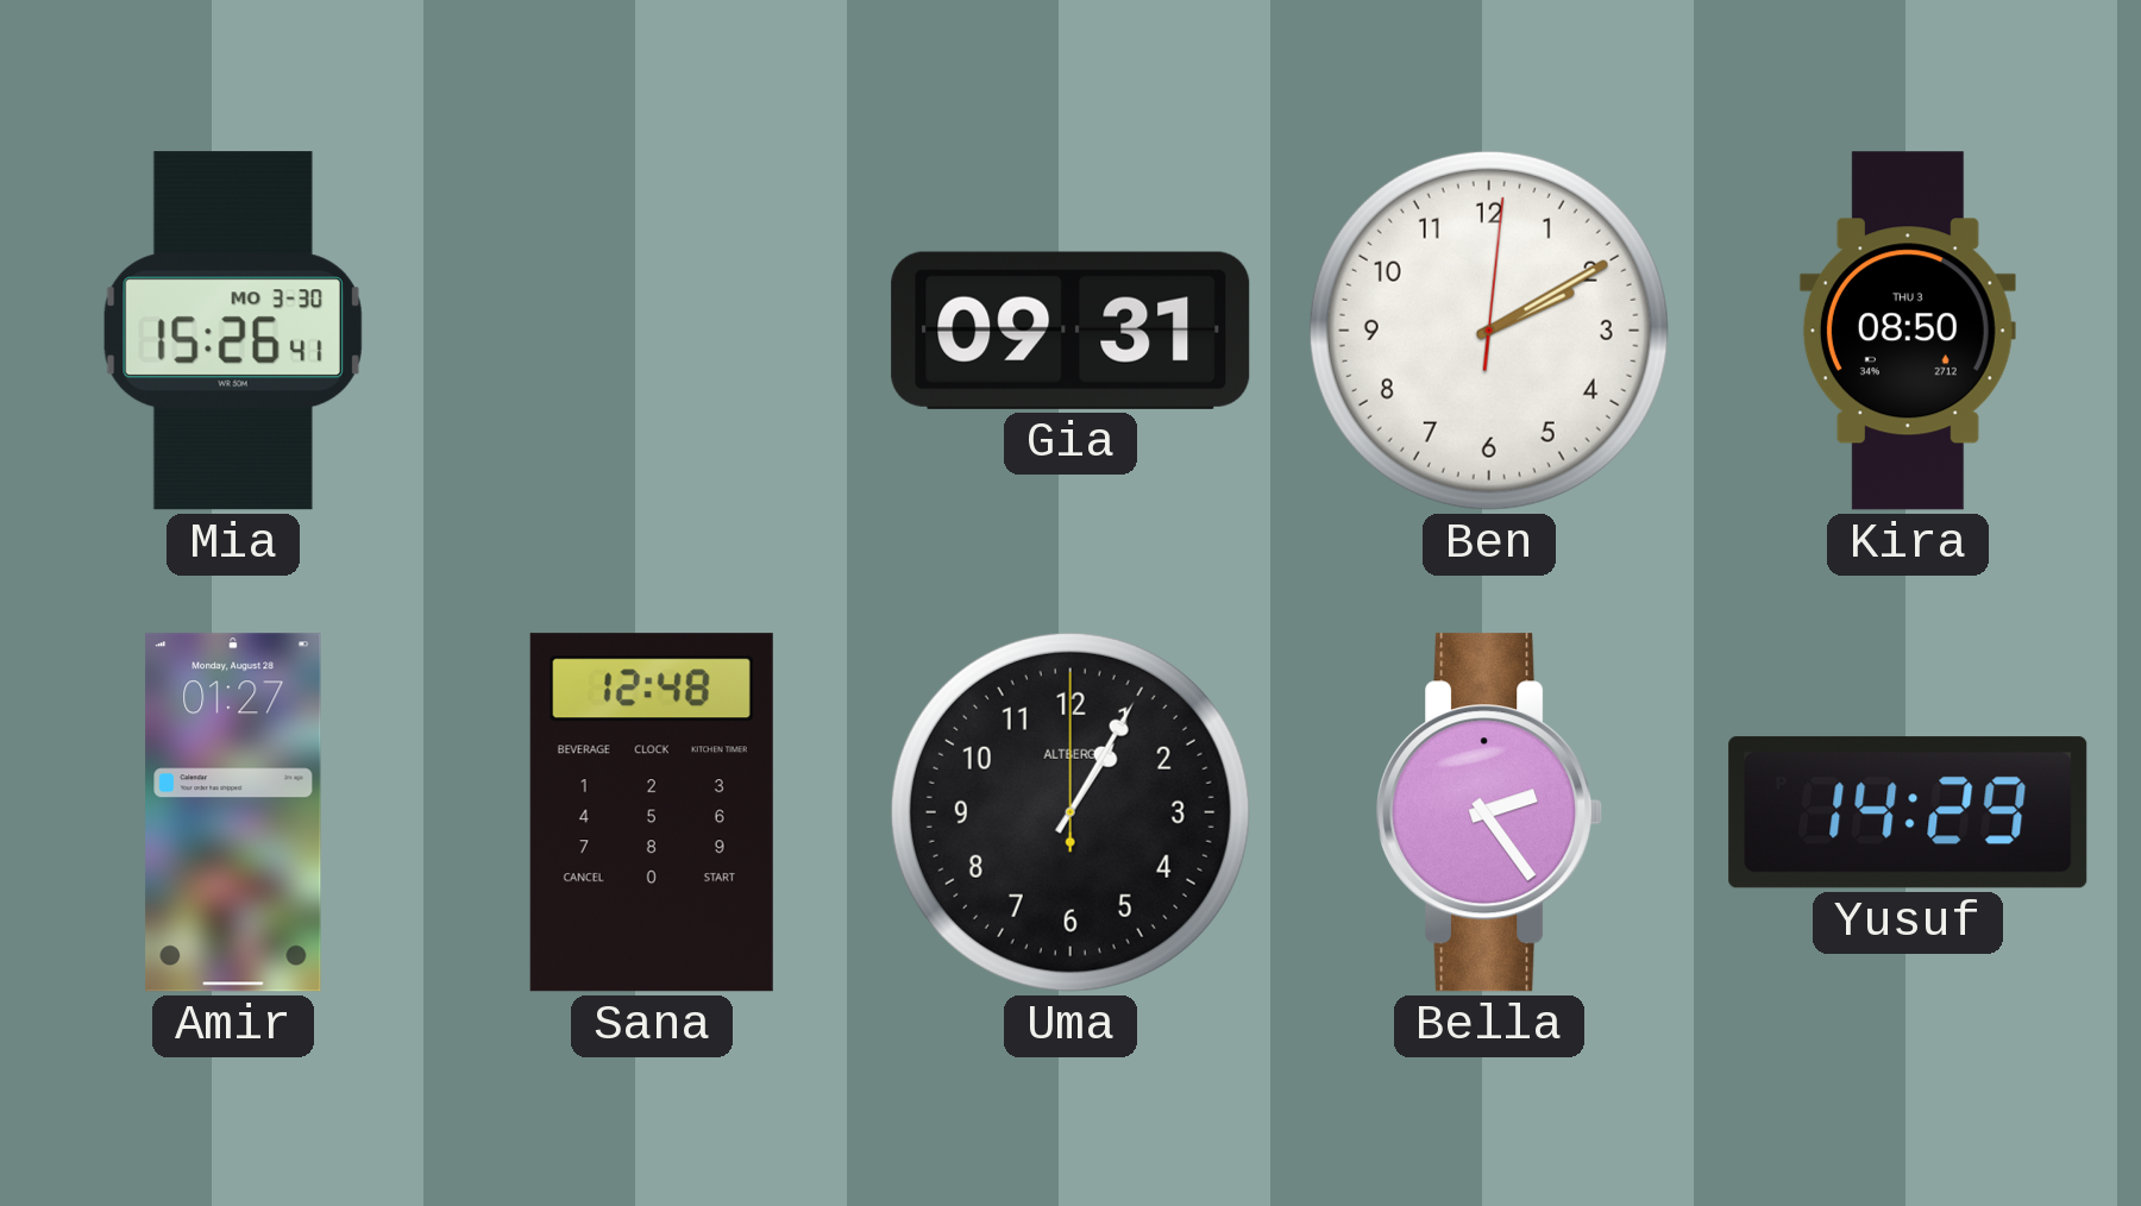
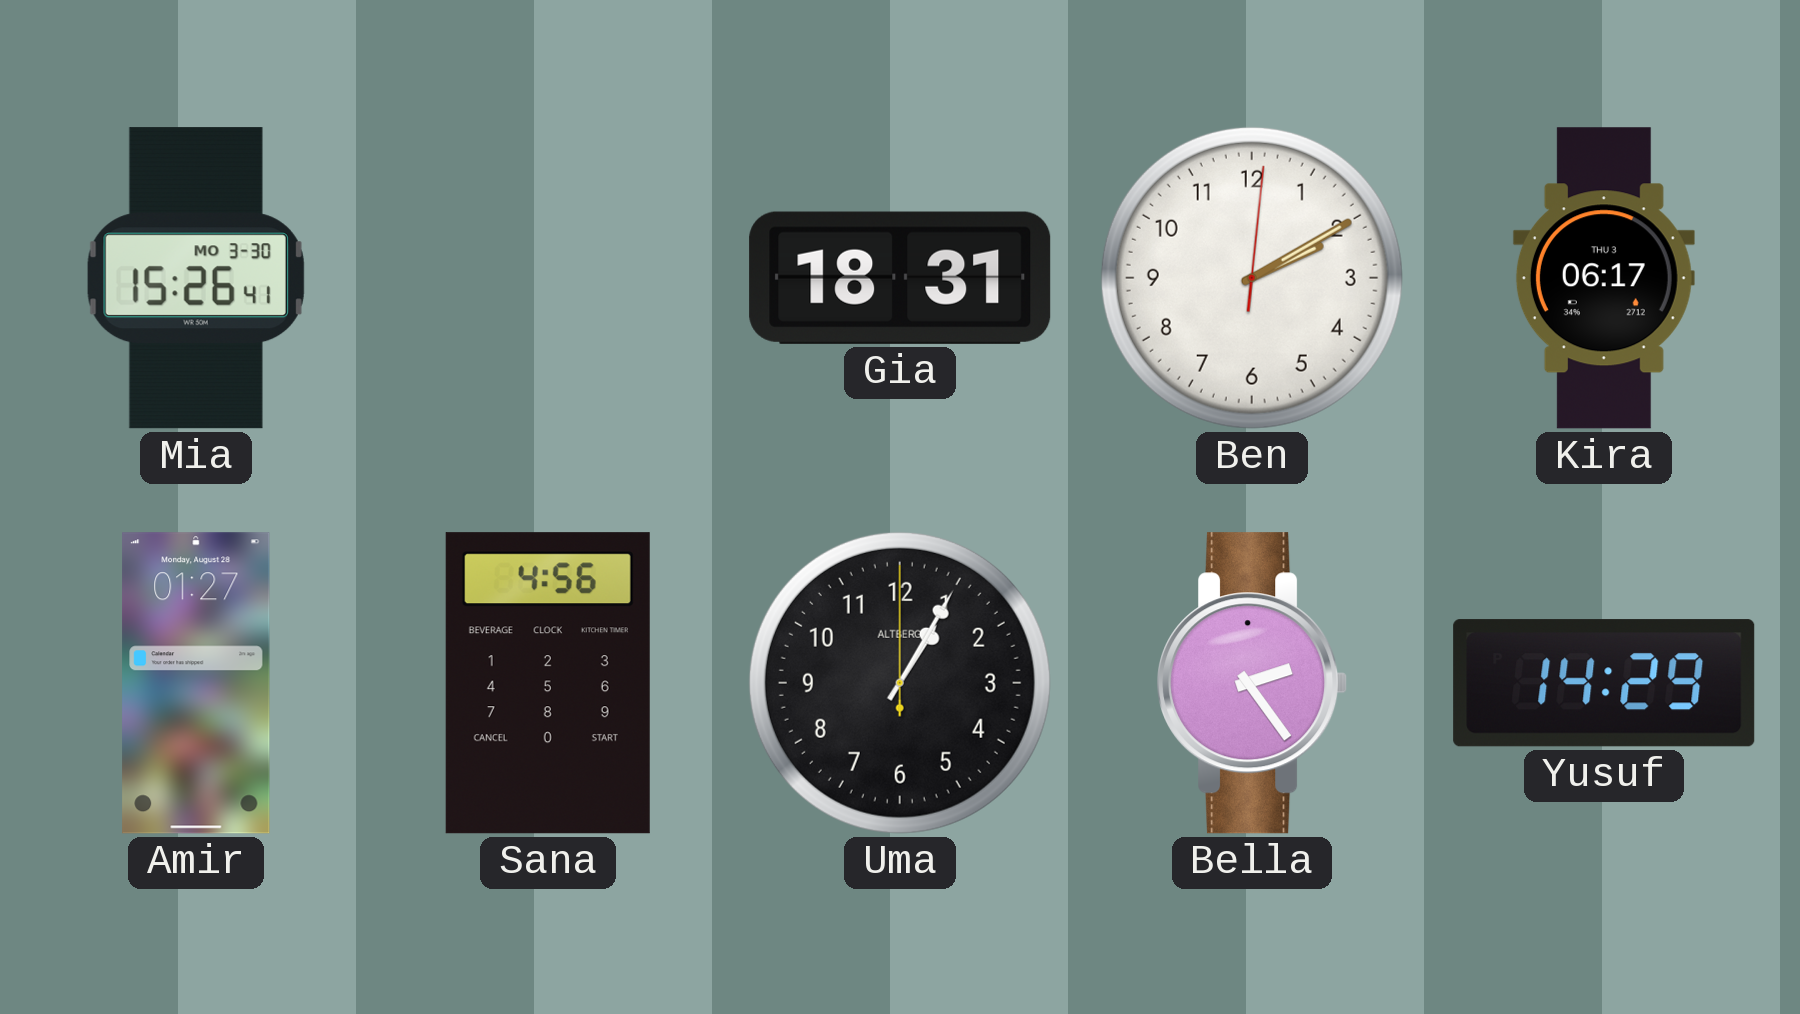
Gia: 09:31 -> 18:31
Kira: 08:50 -> 06:17
Sana: 12:48 -> 4:56
